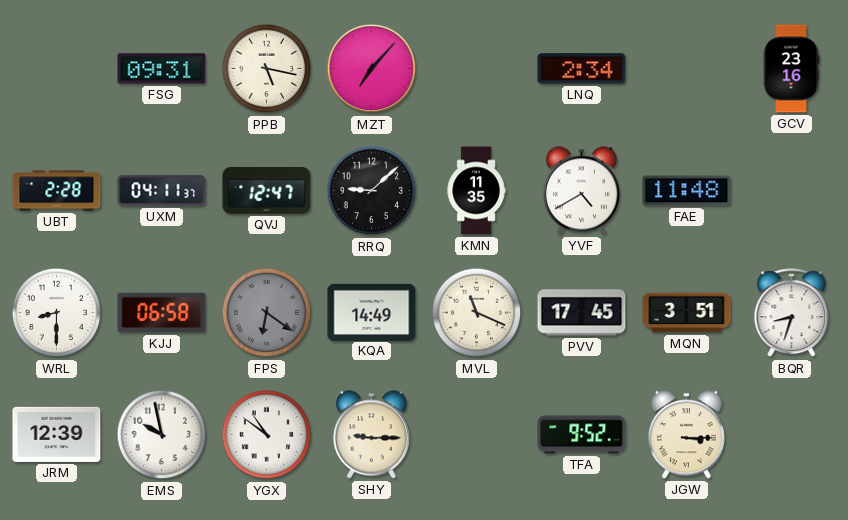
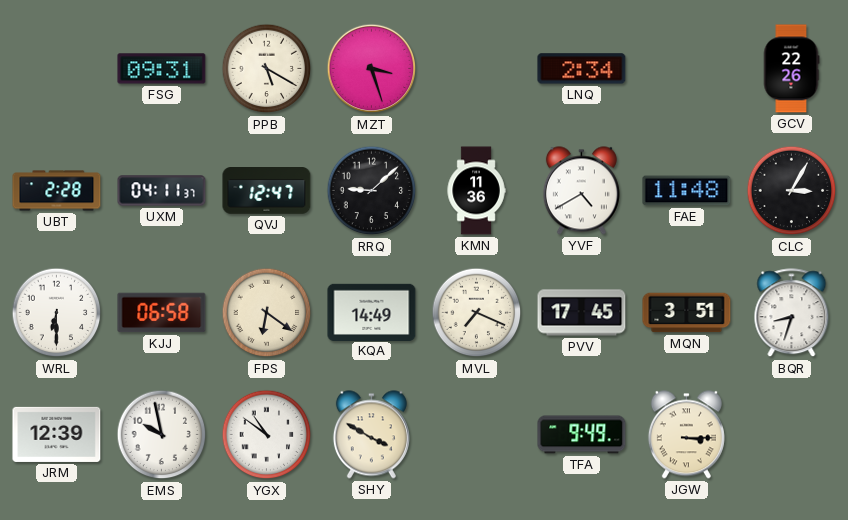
PPB: 5:17 -> 5:20
MZT: 7:07 -> 3:27
GCV: 23:16 -> 22:26
KMN: 11:35 -> 11:36
CLC: none -> 3:05
WRL: 8:30 -> 6:30
FPS dial: grey -> cream
MVL: 11:19 -> 7:19
SHY: 9:15 -> 3:50
TFA: 9:52 -> 9:49
